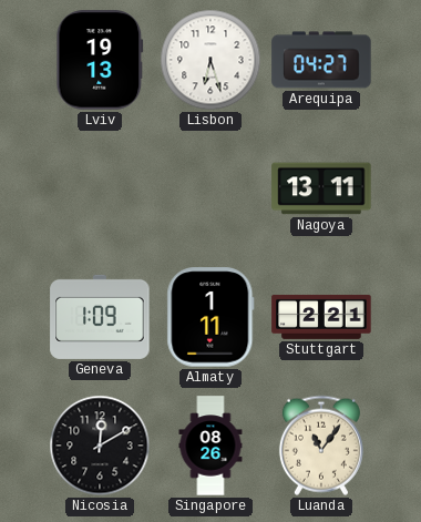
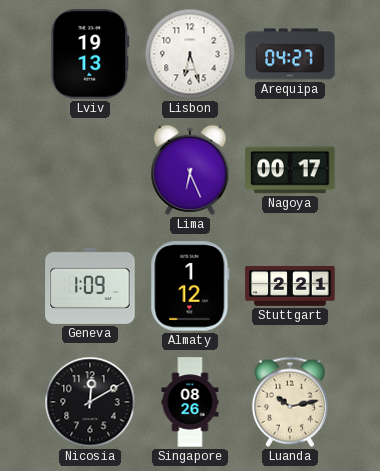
Lima: none -> 6:26
Nagoya: 13:11 -> 00:17
Almaty: 1:11 -> 1:12
Luanda: 11:06 -> 10:13
